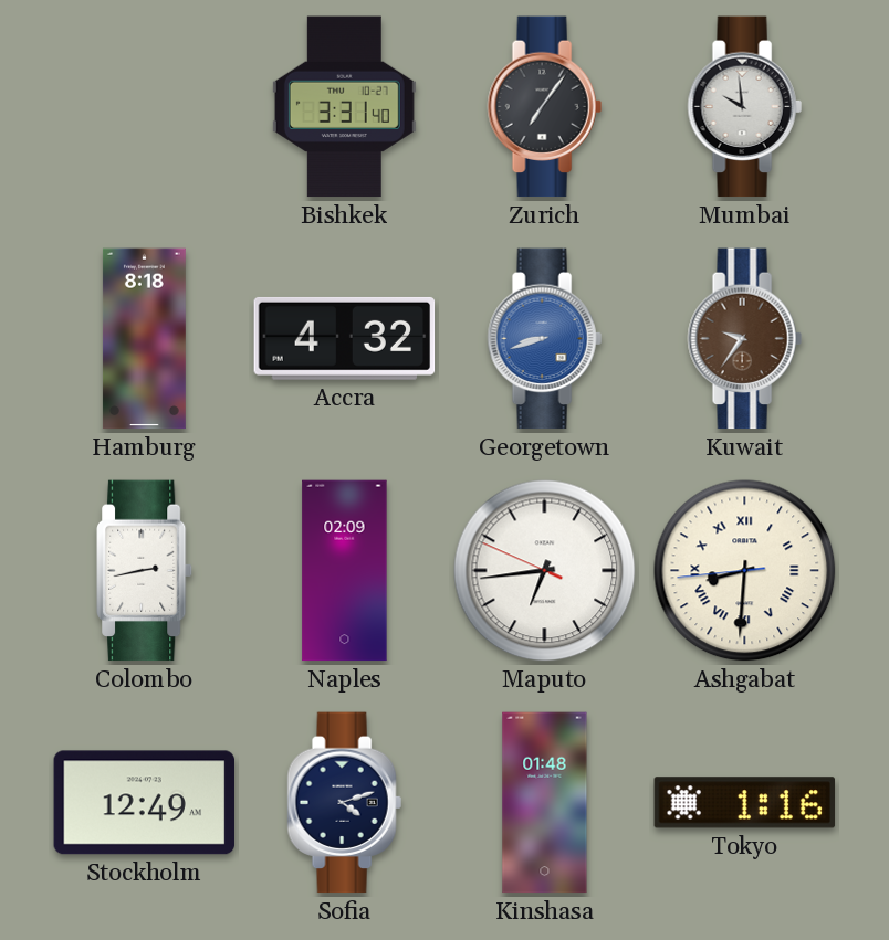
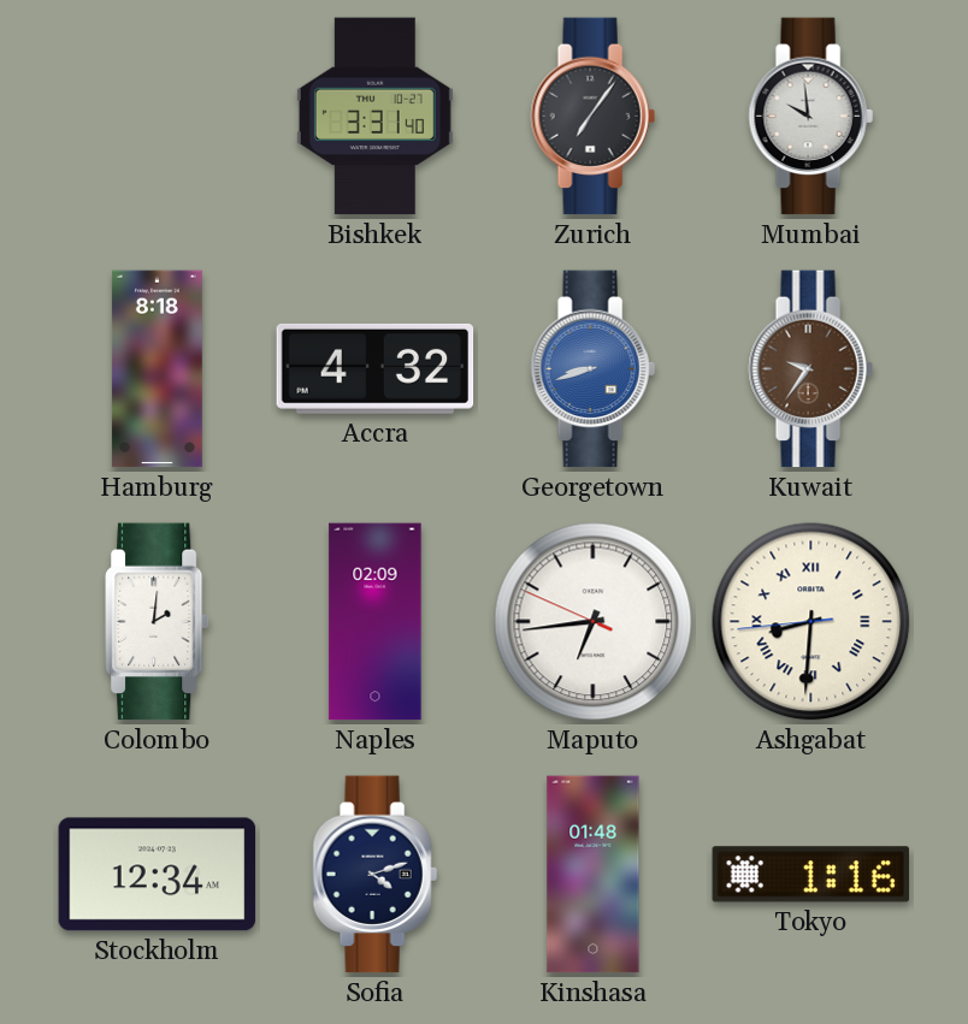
Colombo: 2:43 -> 2:01
Stockholm: 12:49 -> 12:34
